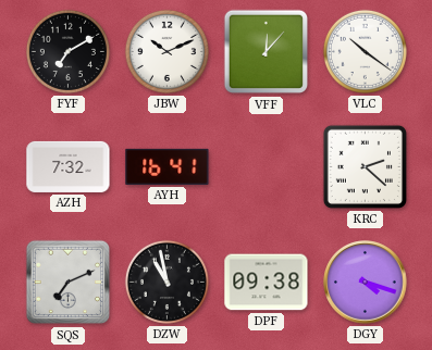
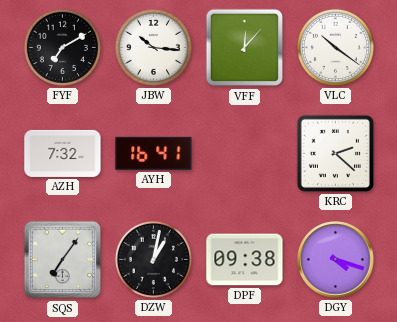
JBW: 10:11 -> 10:16
SQS: 7:11 -> 7:06
DZW: 10:58 -> 1:02
